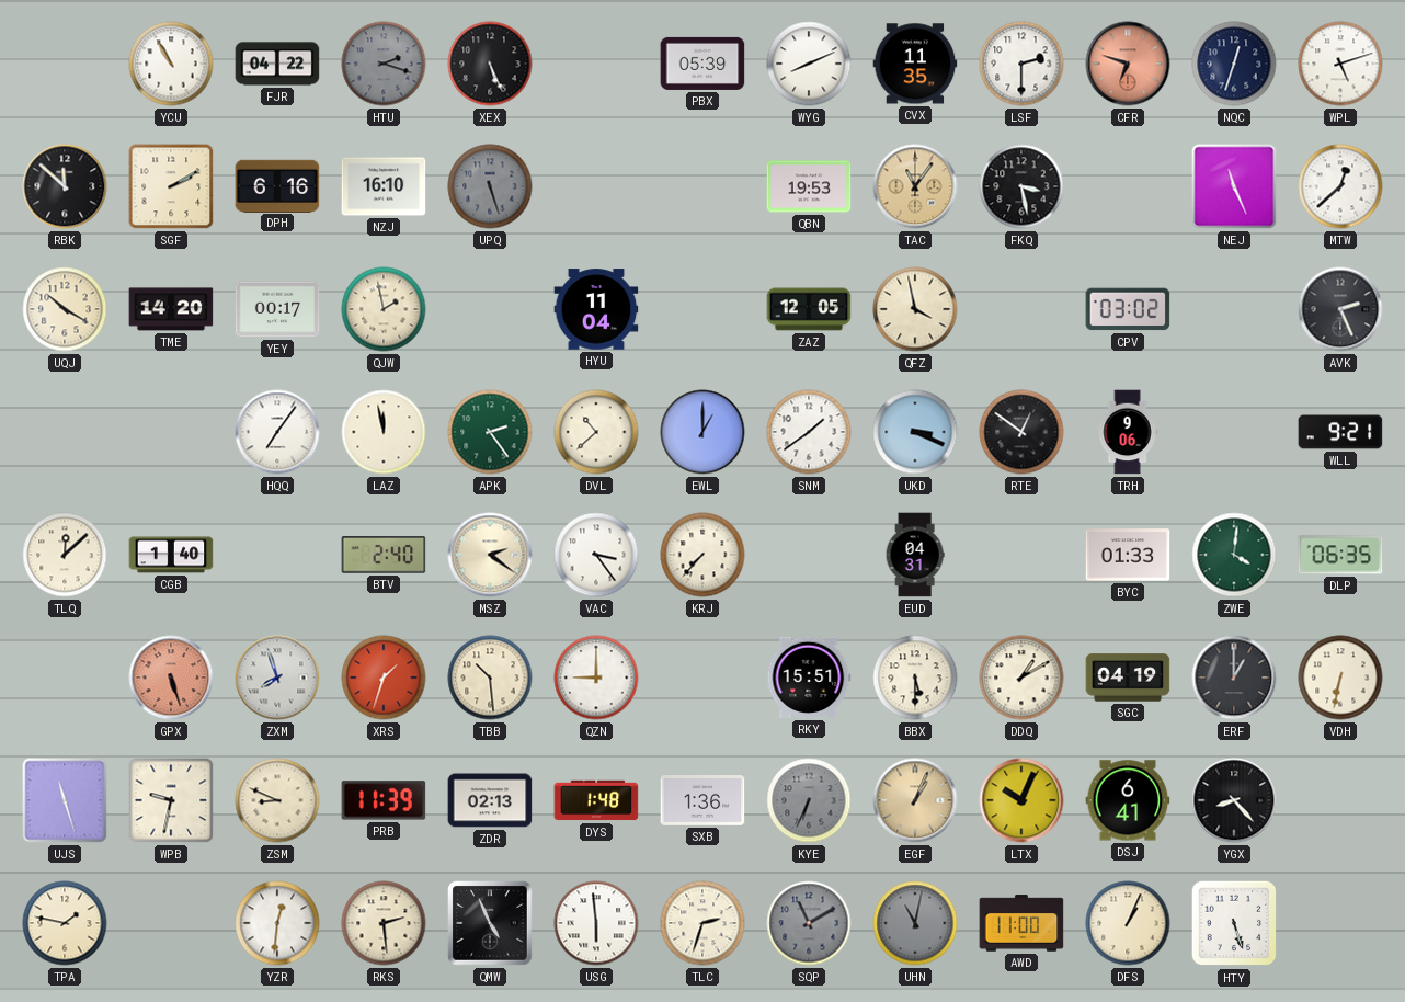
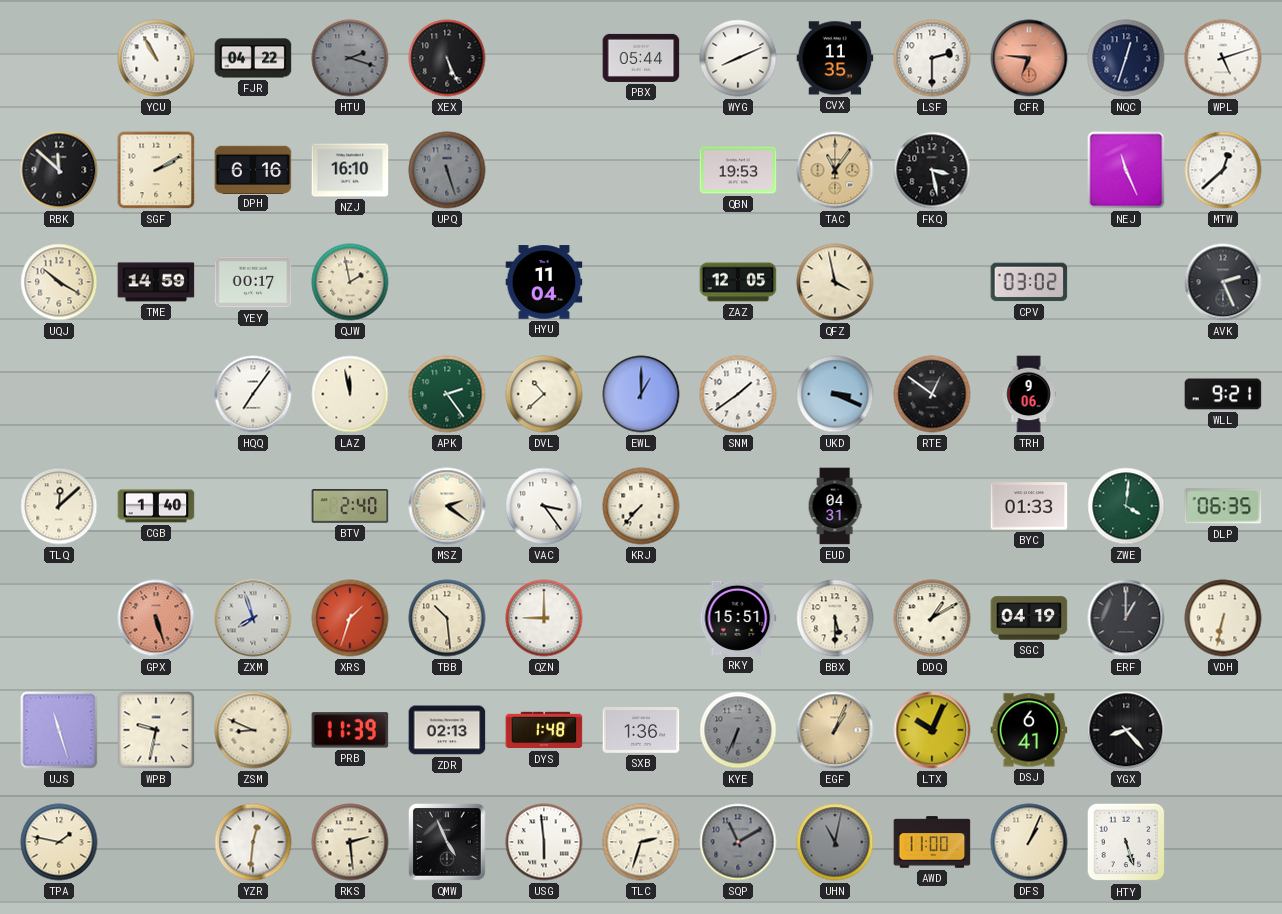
PBX: 05:39 -> 05:44
CFR: 6:48 -> 6:46
TME: 14:20 -> 14:59
